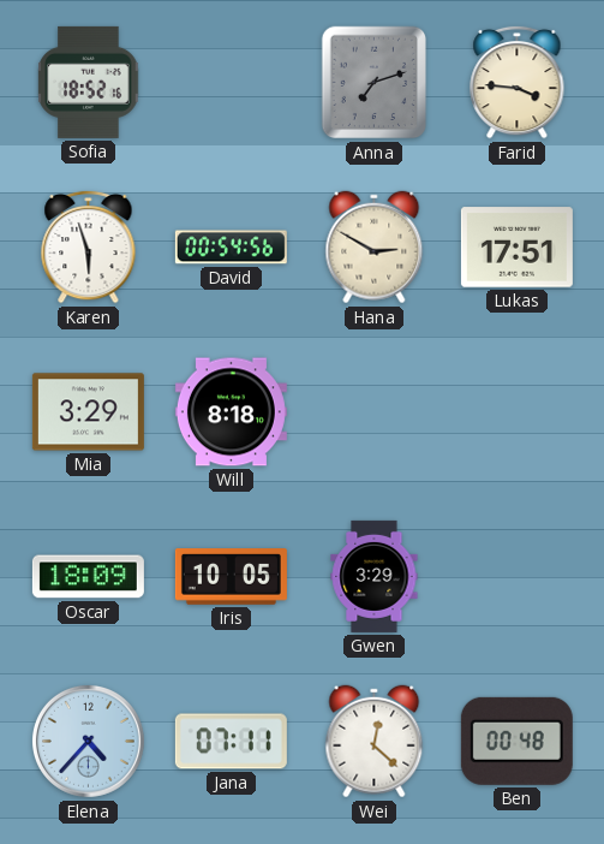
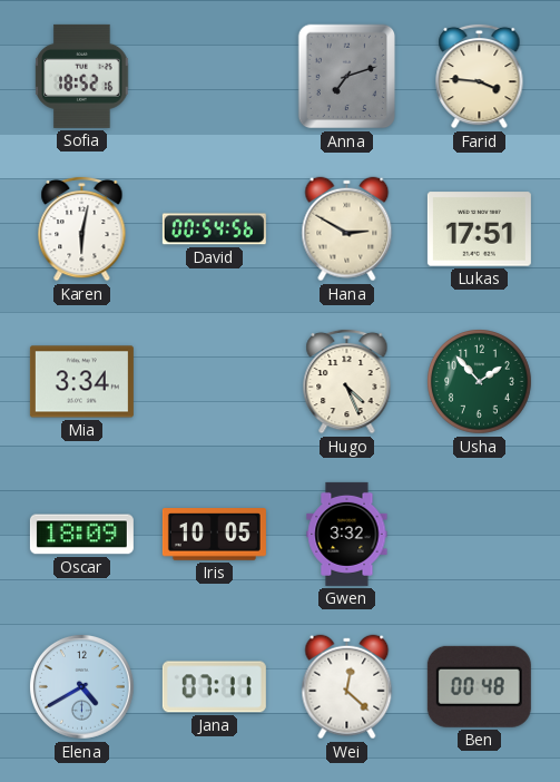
Karen: 5:57 -> 6:02
Mia: 3:29 -> 3:34
Will: 8:18 -> none
Hugo: none -> 4:26
Usha: none -> 1:53
Gwen: 3:29 -> 3:32
Elena: 4:37 -> 4:40
